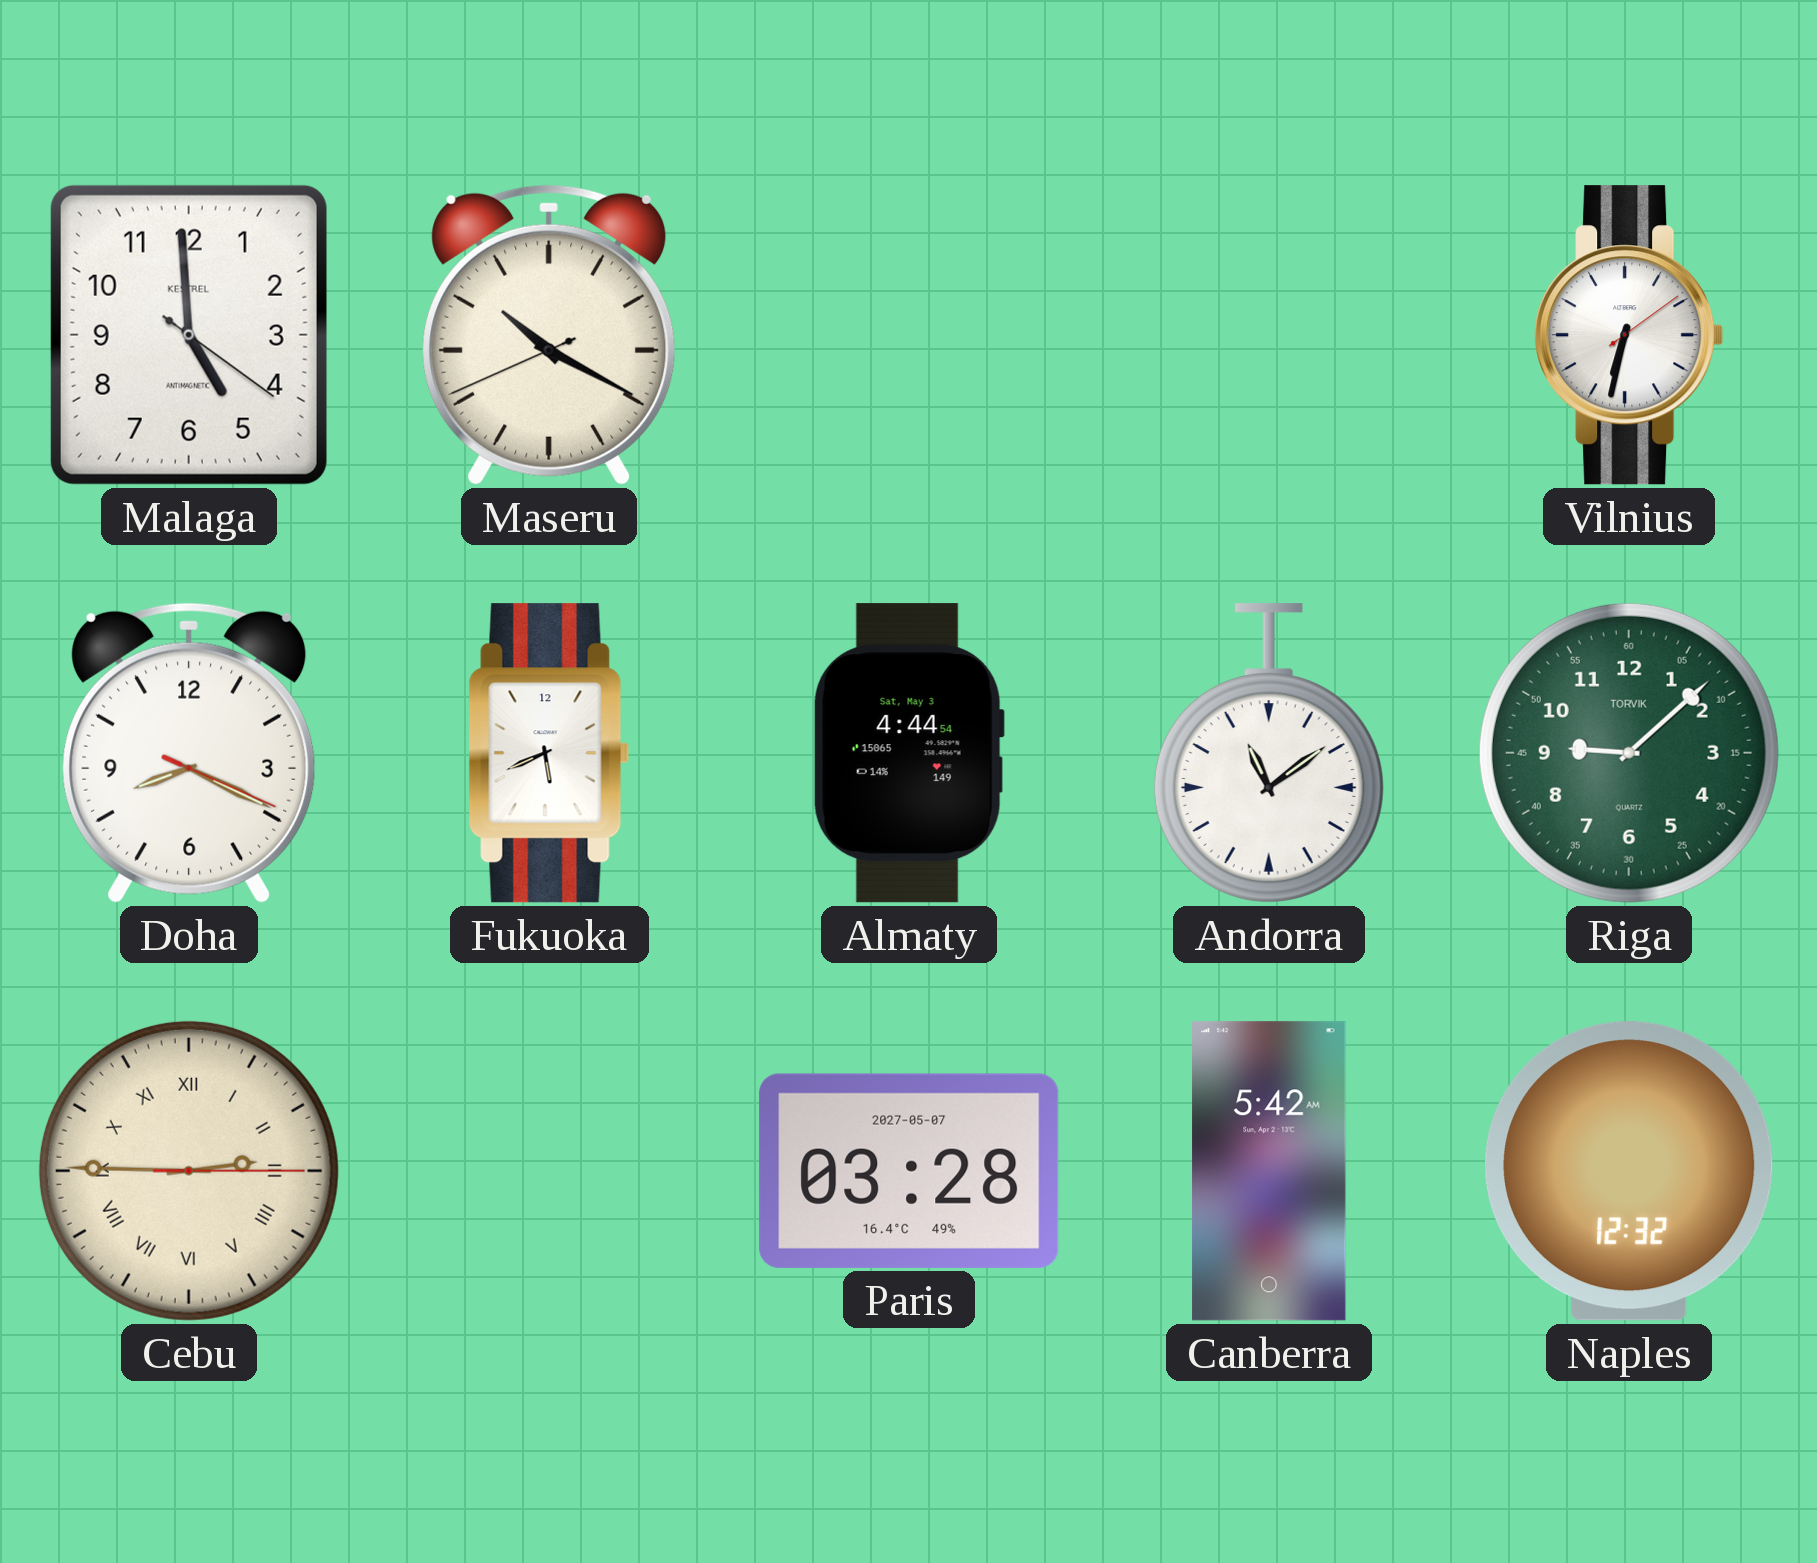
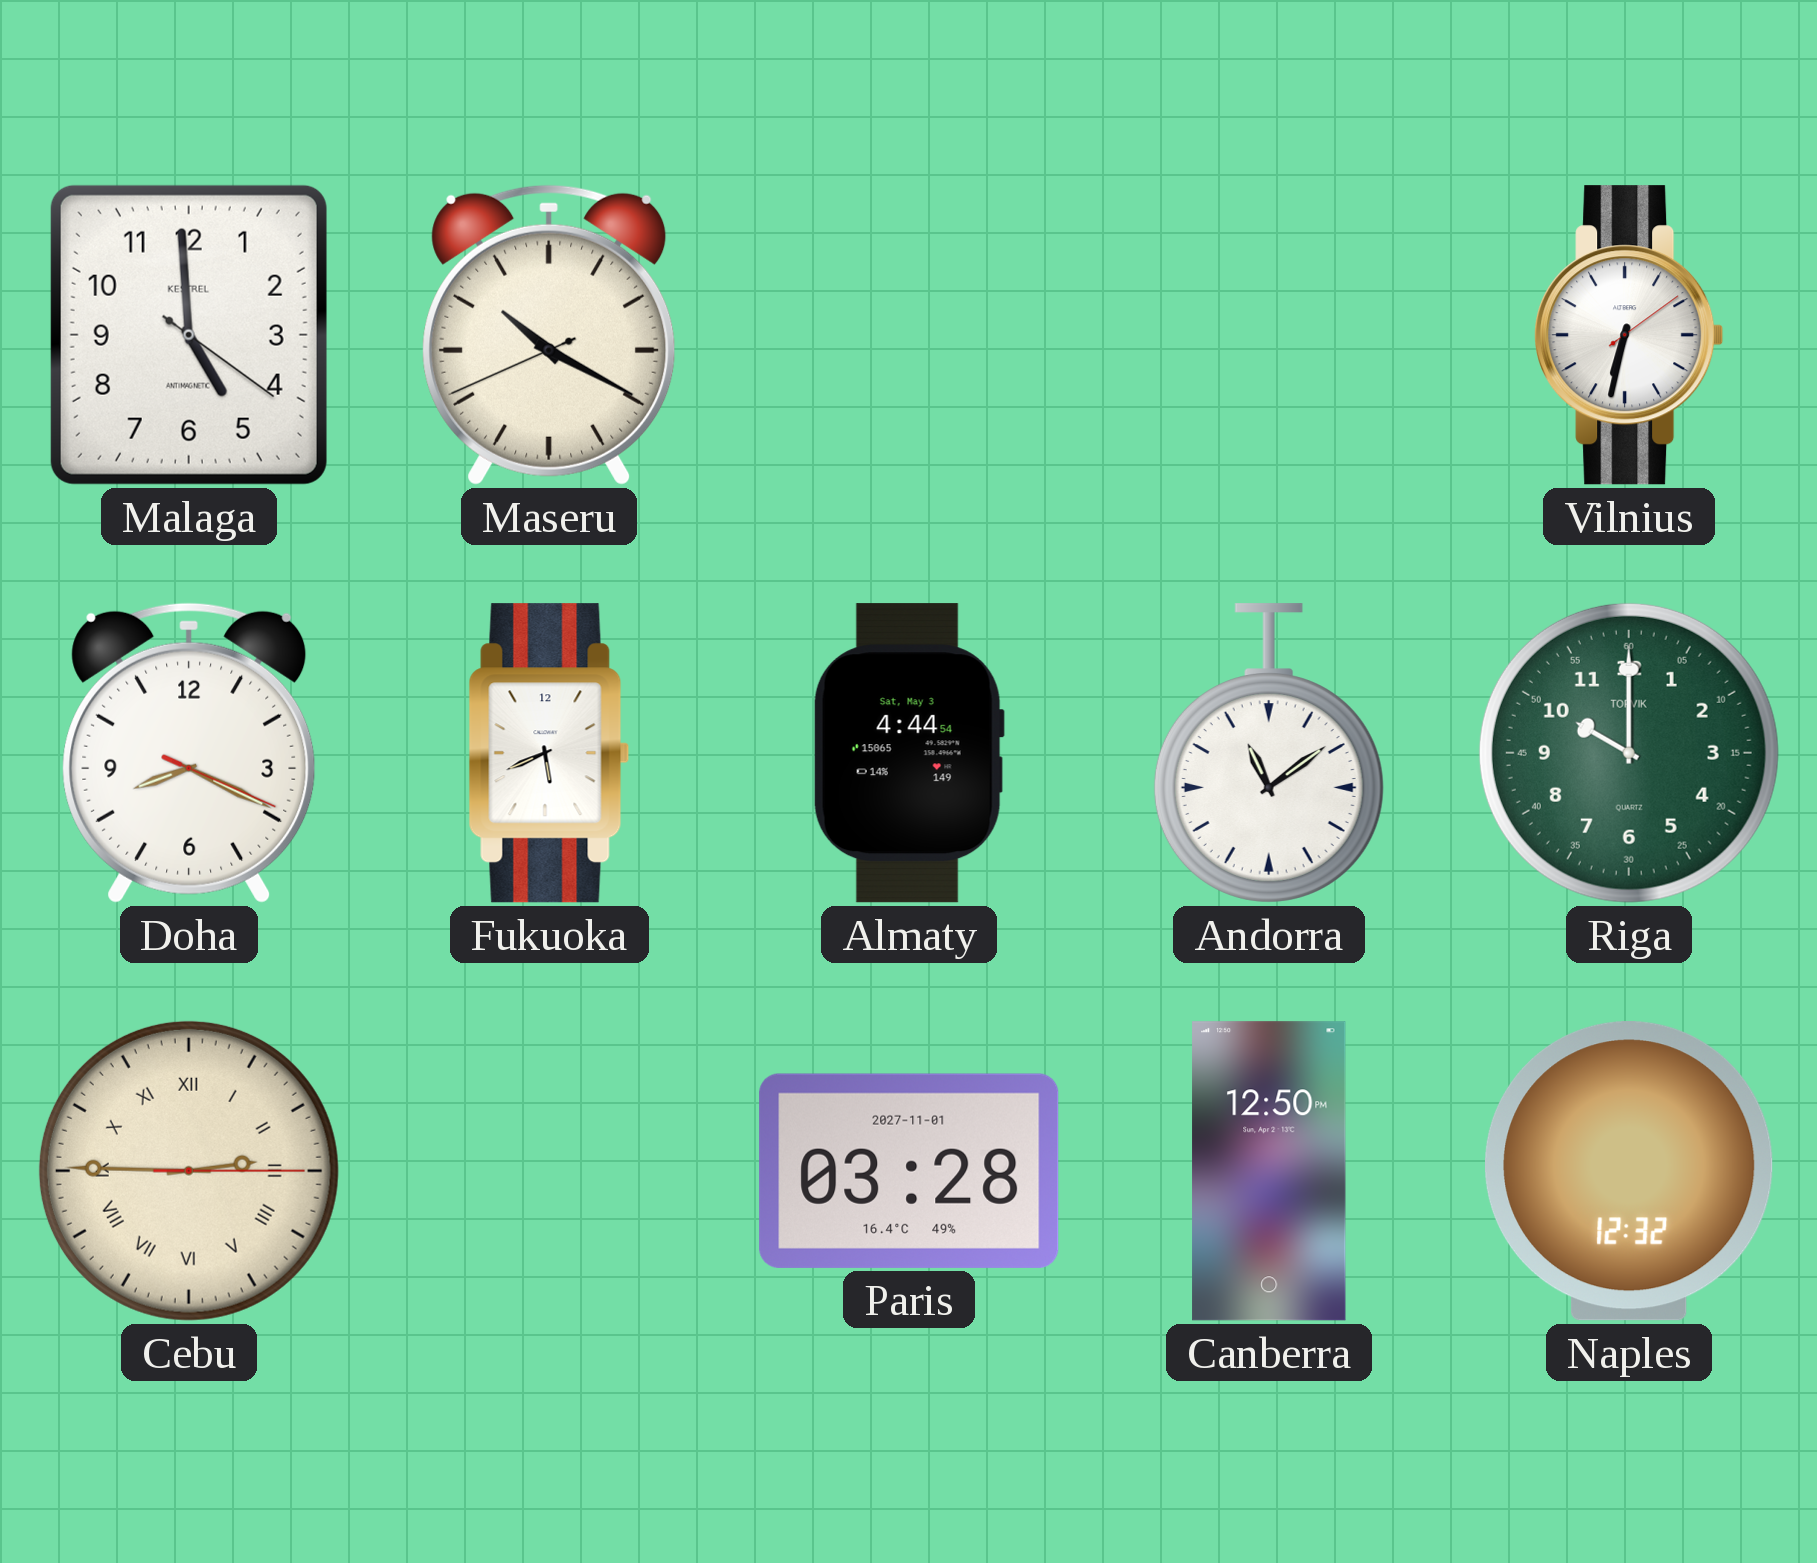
Riga: 9:08 -> 10:00
Paris date: 2027-05-07 -> 2027-11-01
Canberra: 5:42 -> 12:50
